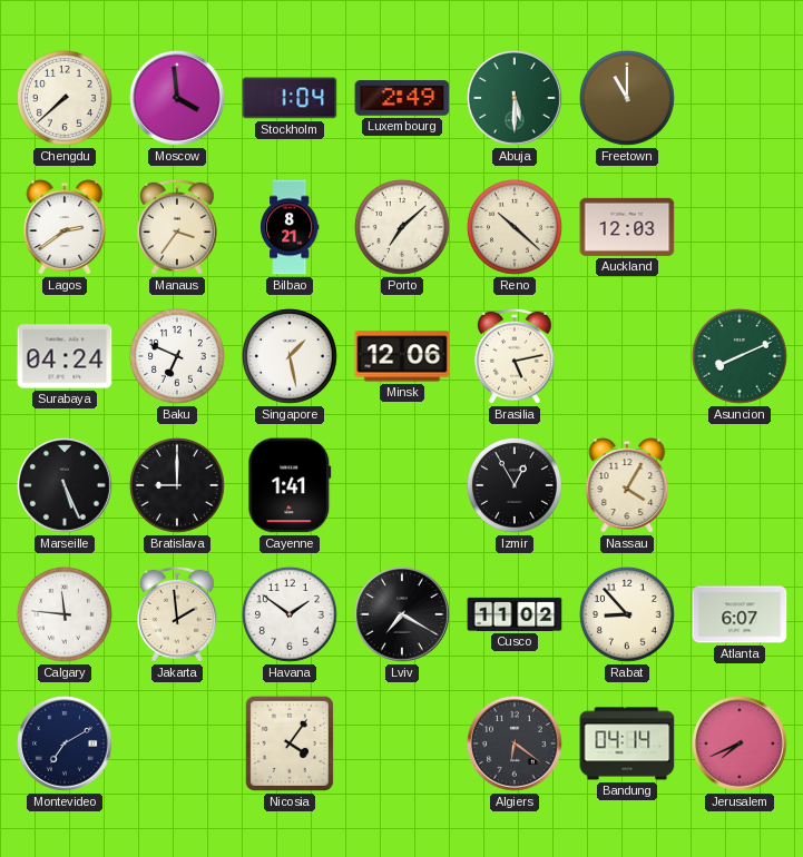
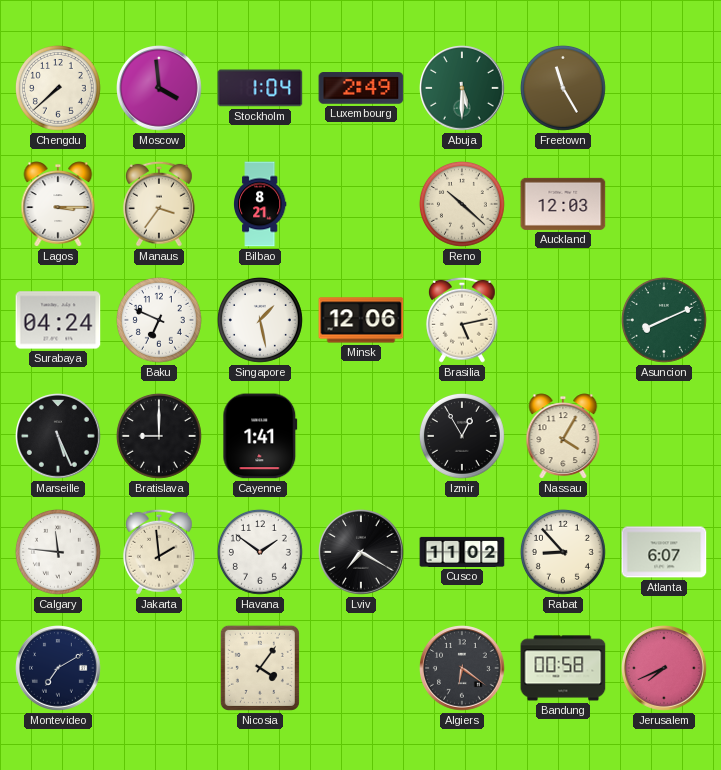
Freetown: 11:00 -> 11:25
Lagos: 2:39 -> 3:15
Porto: 7:08 -> none
Bandung: 04:14 -> 00:58
